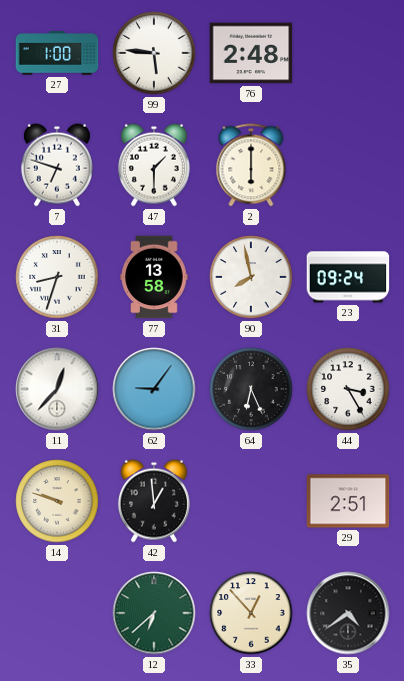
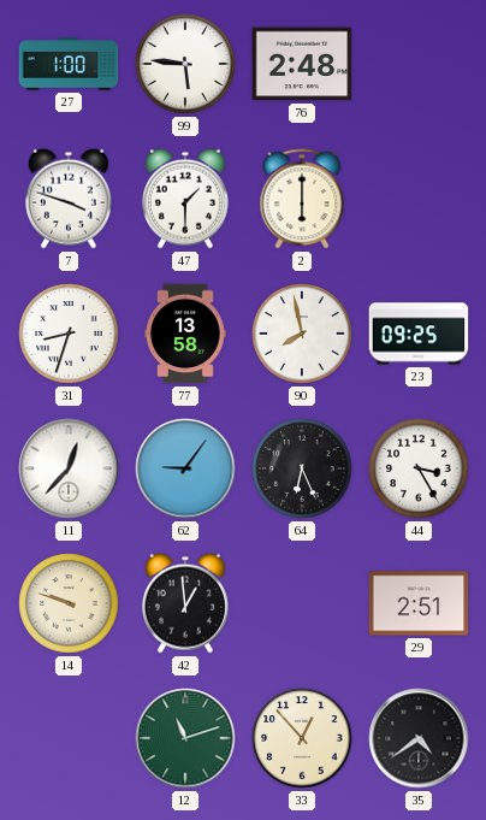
7: 6:48 -> 3:48
23: 09:24 -> 09:25
12: 6:38 -> 11:12
